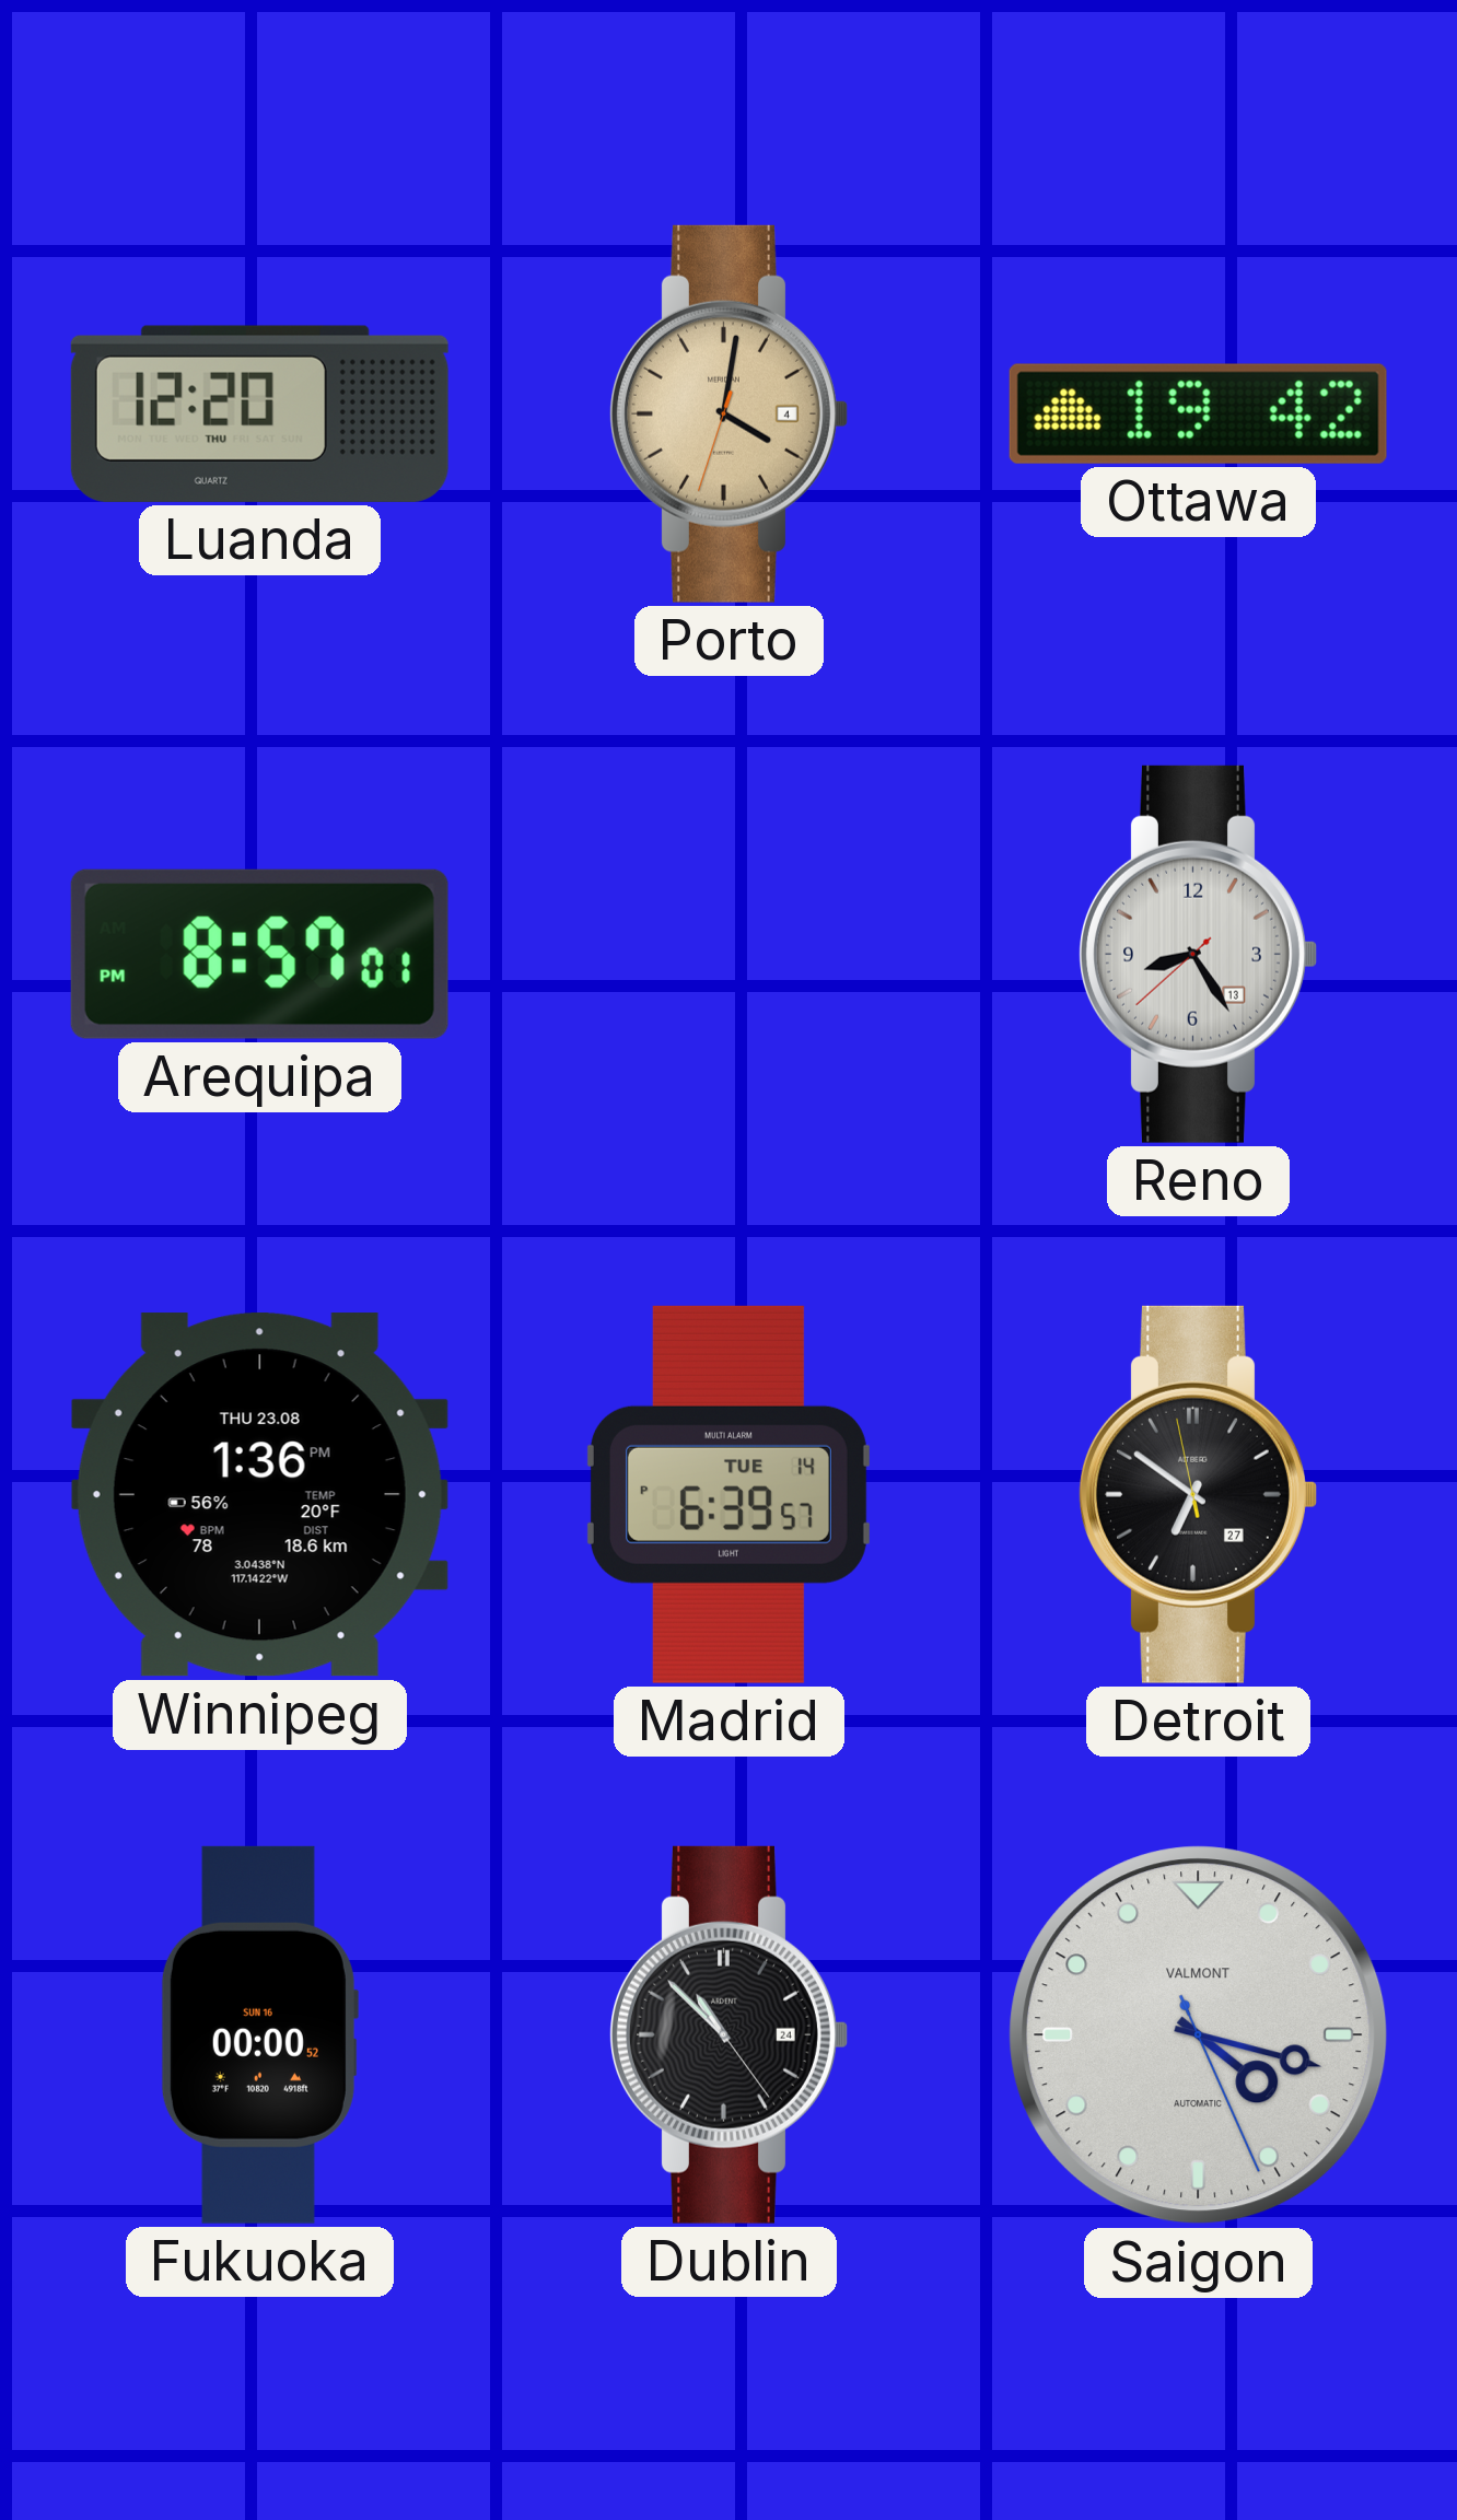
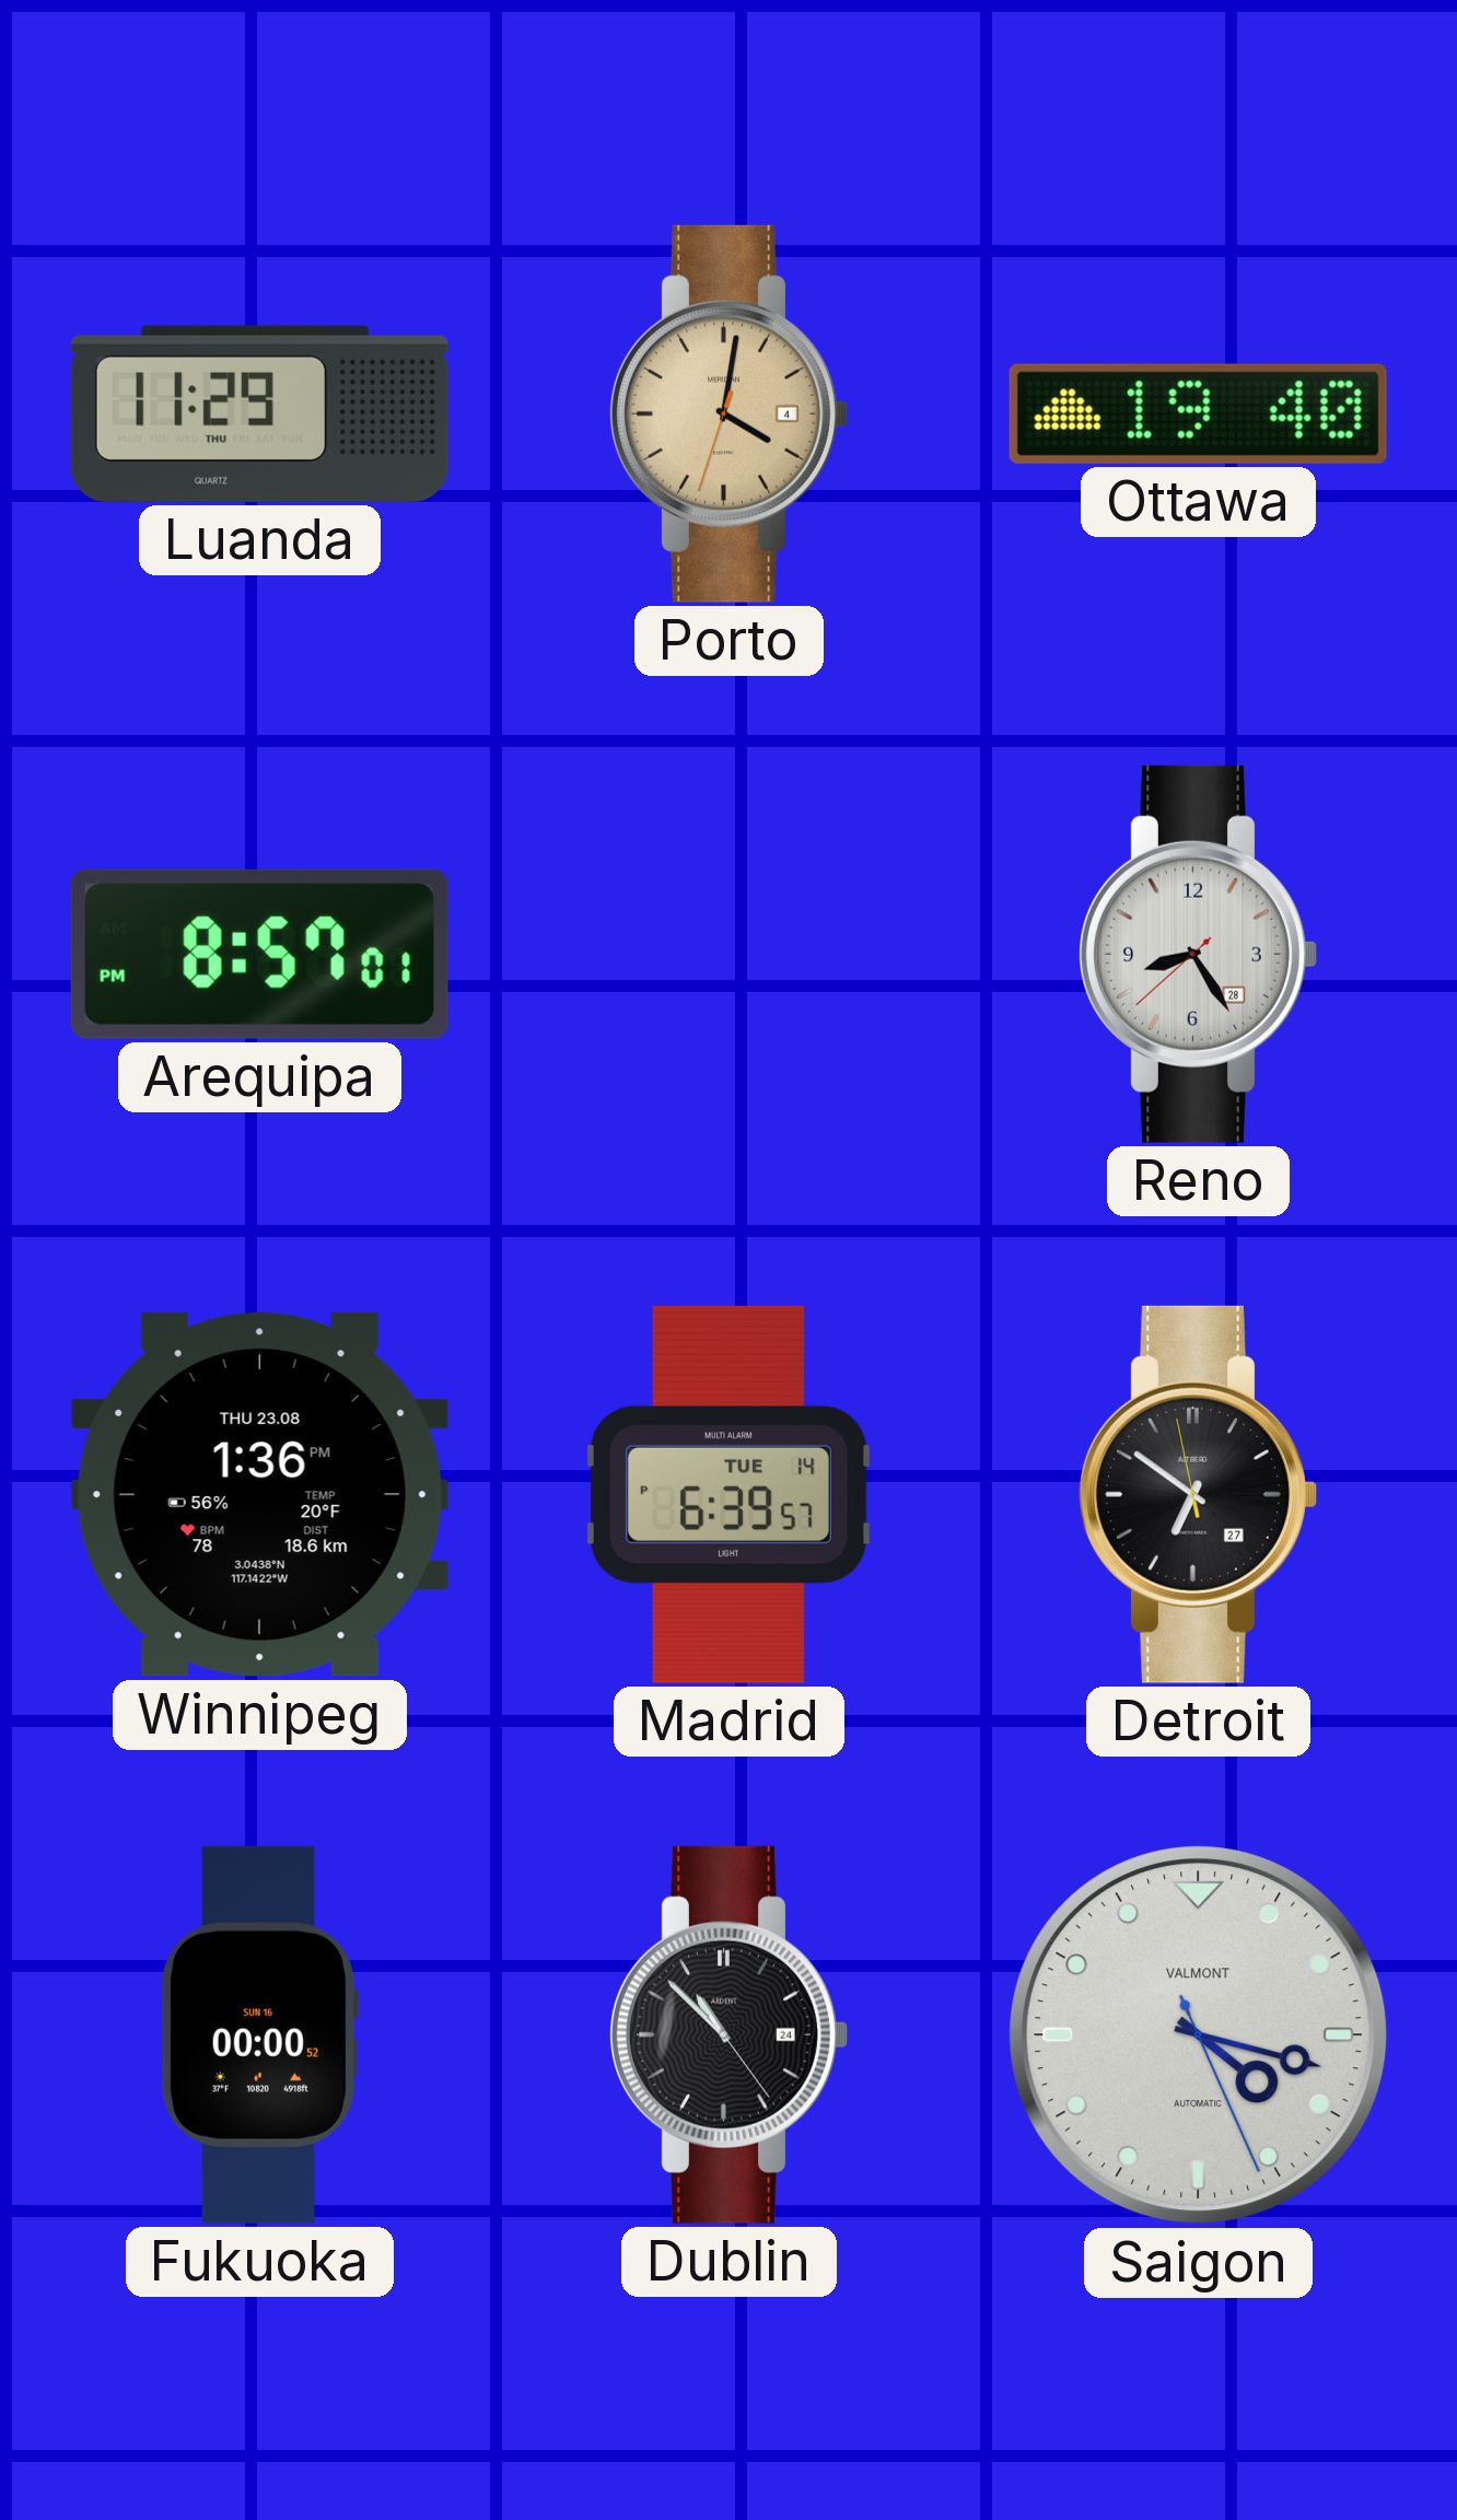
Luanda: 12:20 -> 11:29
Ottawa: 19:42 -> 19:40
Reno date: 13 -> 28
